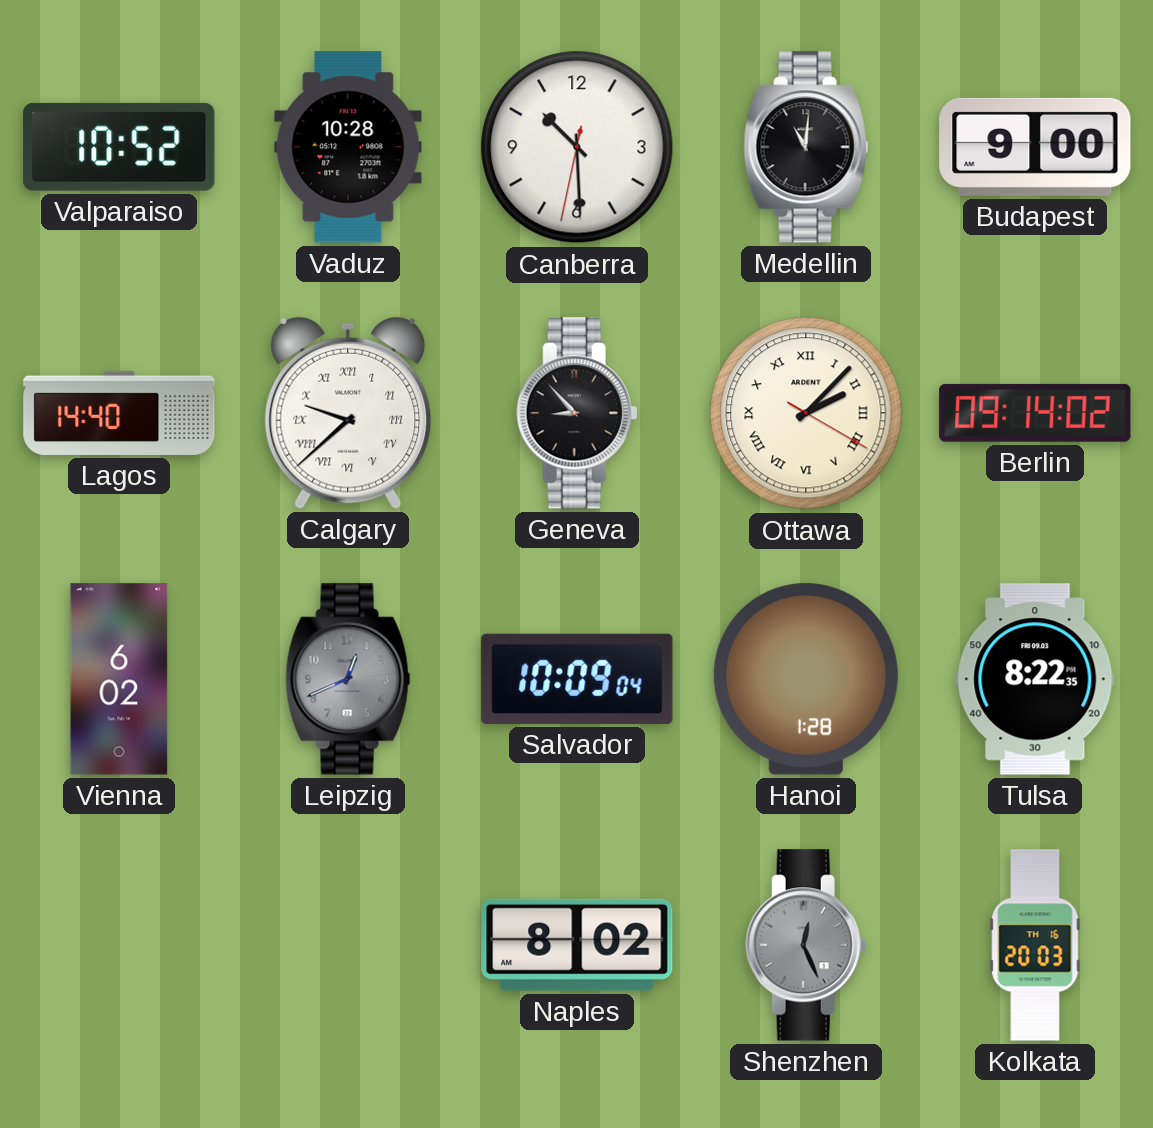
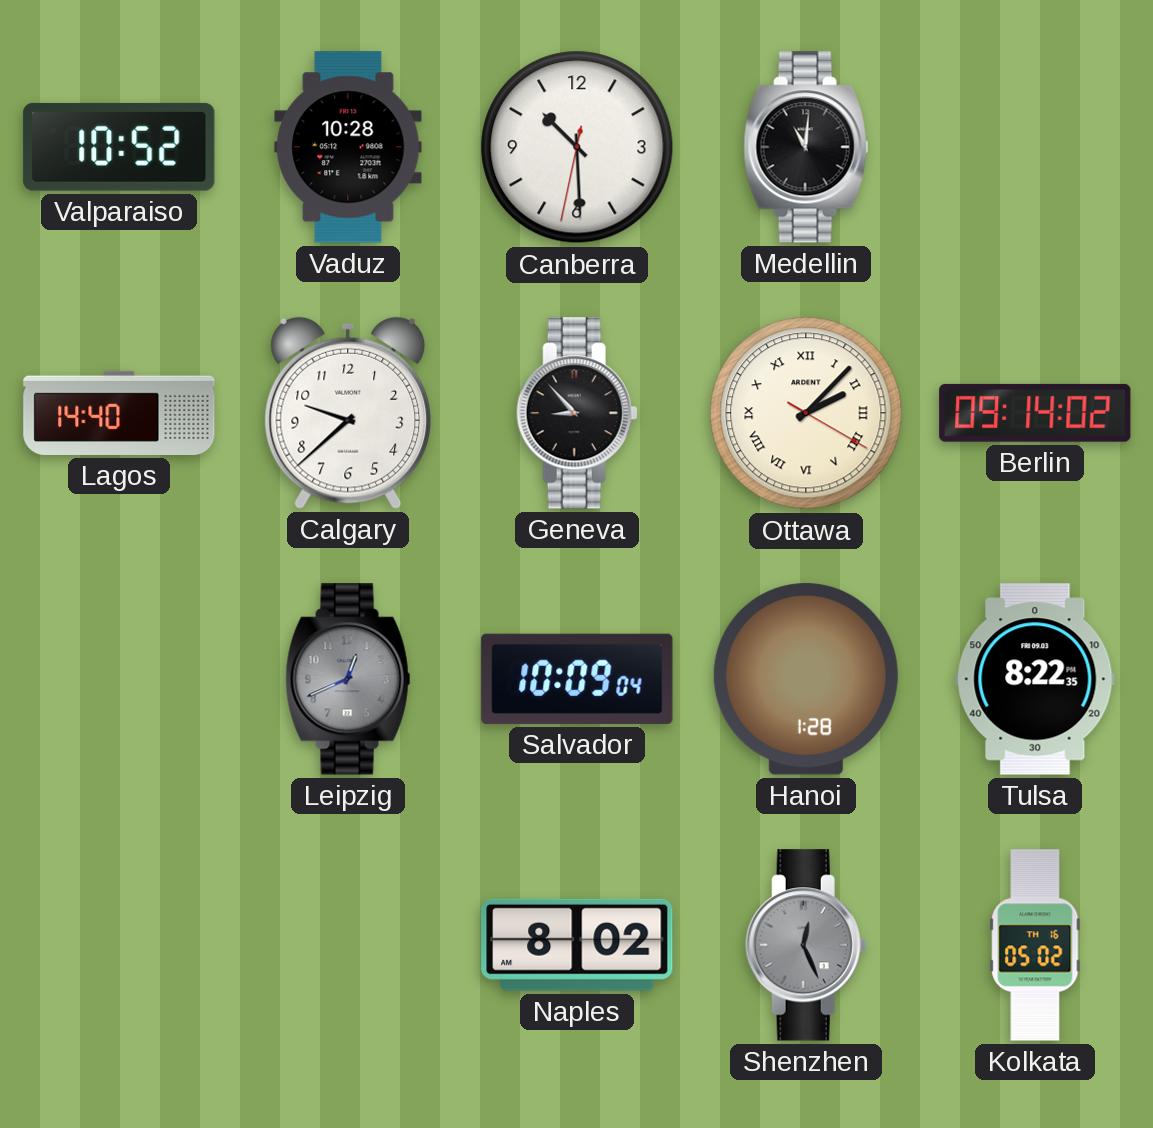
Budapest: 9:00 -> none
Calgary numerals: Roman -> Arabic
Vienna: 6:02 -> none
Kolkata: 20:03 -> 05:02
